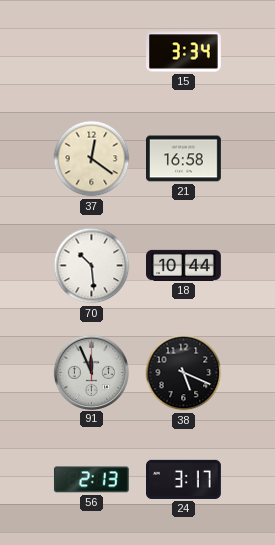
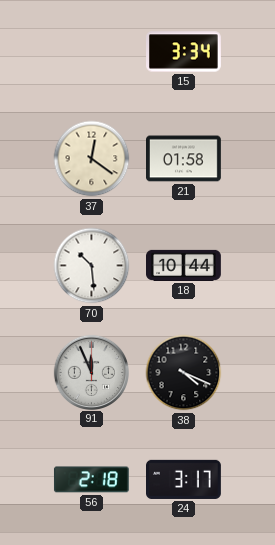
21: 16:58 -> 01:58
38: 5:19 -> 4:19
56: 2:13 -> 2:18
